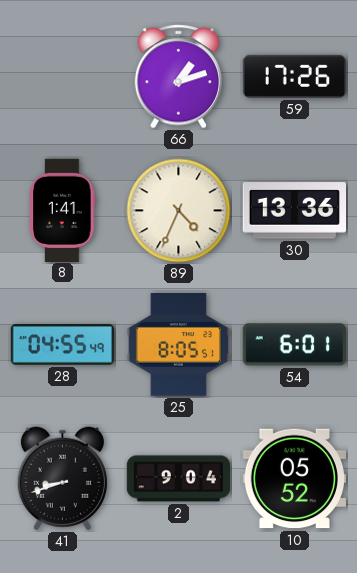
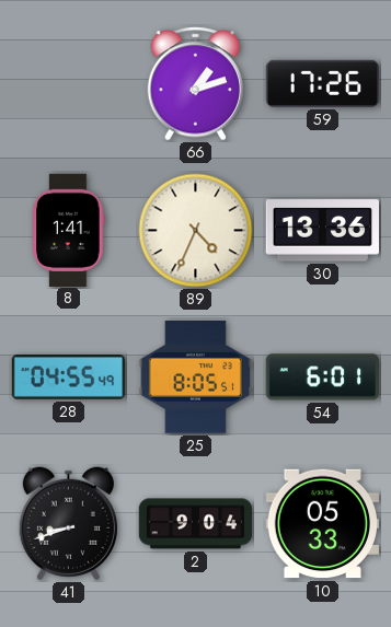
10: 05:52 -> 05:33
